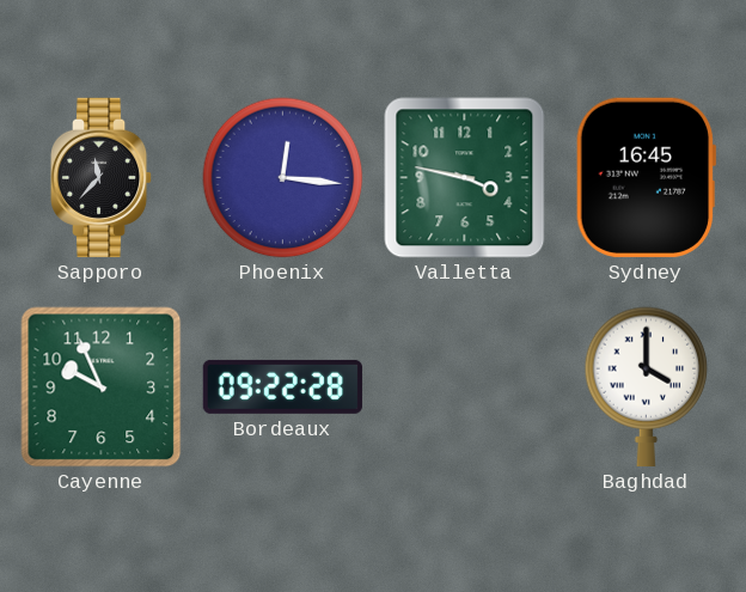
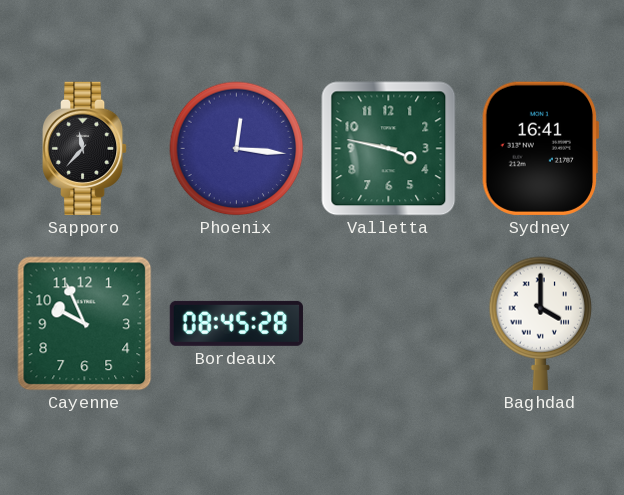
Sydney: 16:45 -> 16:41
Bordeaux: 09:22 -> 08:45
